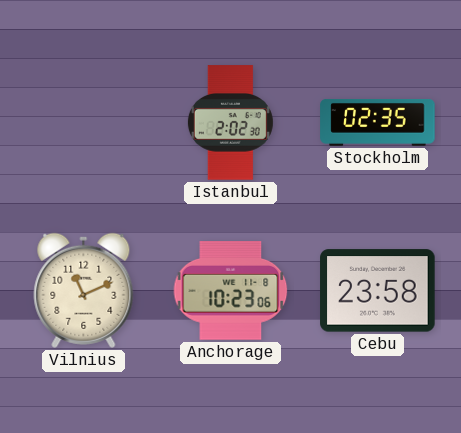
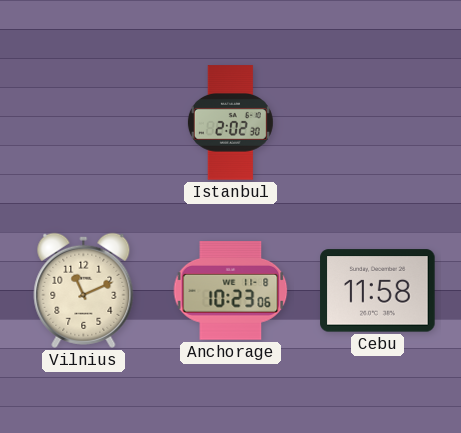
Stockholm: 02:35 -> none
Cebu: 23:58 -> 11:58
